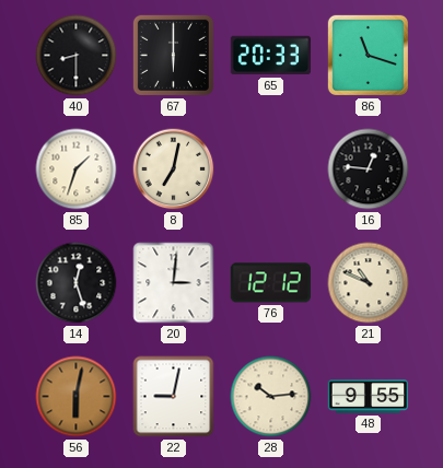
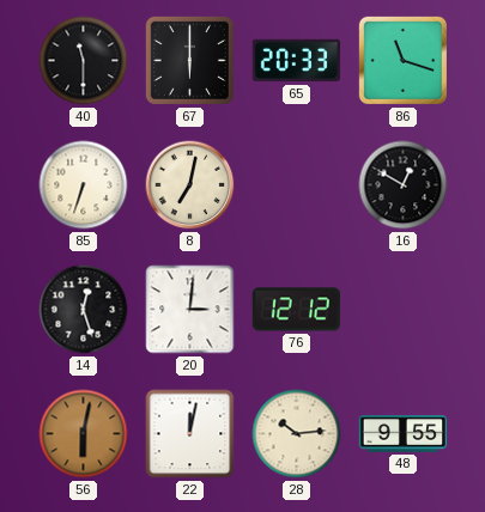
40: 8:30 -> 11:30
85: 1:33 -> 6:33
16: 12:46 -> 12:50
21: 10:49 -> none
22: 9:02 -> 12:02
